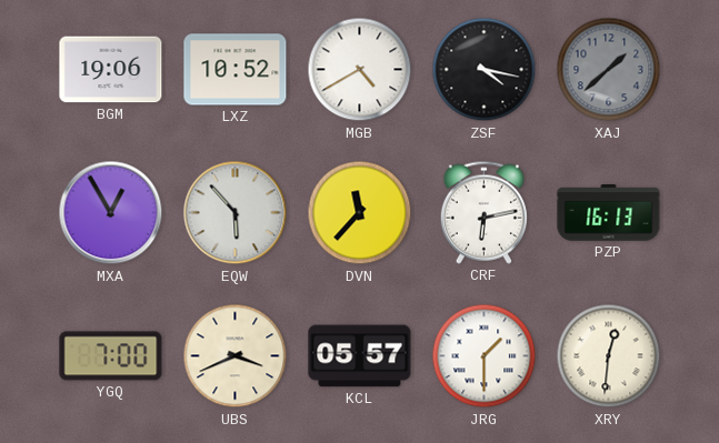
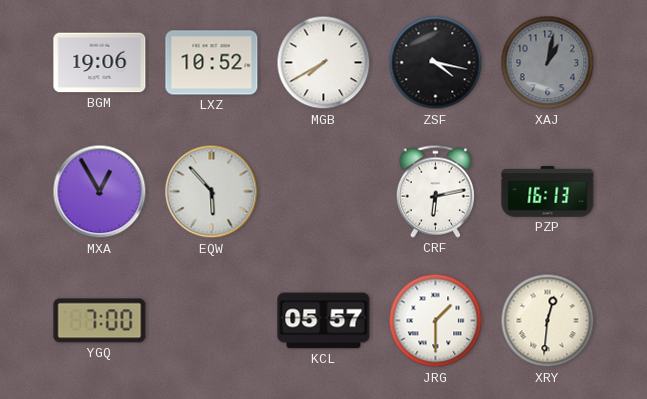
MGB: 4:40 -> 7:40
XAJ: 1:38 -> 1:02
DVN: 11:37 -> none
UBS: 3:41 -> none
